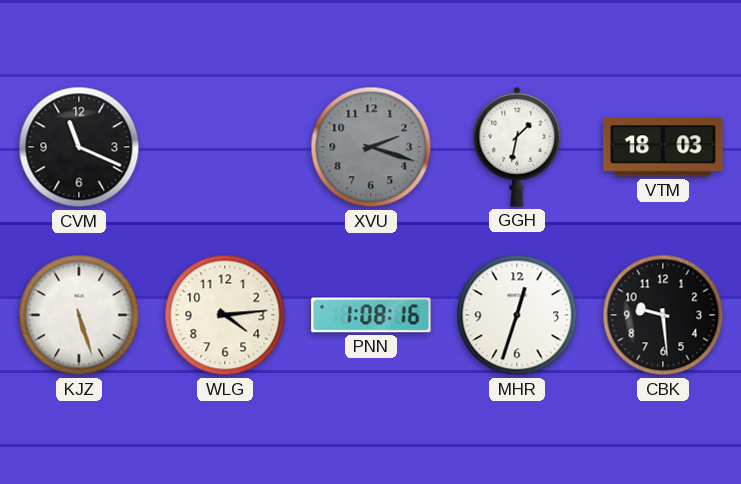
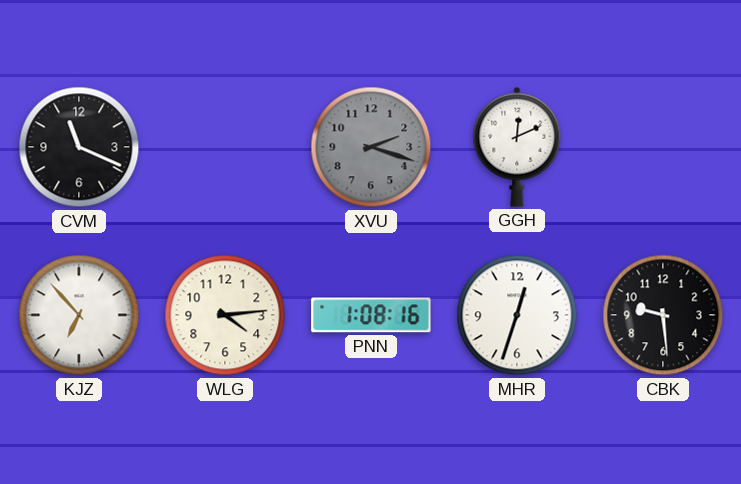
GGH: 1:32 -> 12:11
VTM: 18:03 -> none
KJZ: 5:27 -> 6:53
